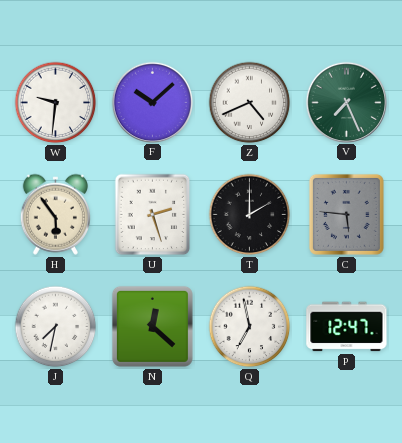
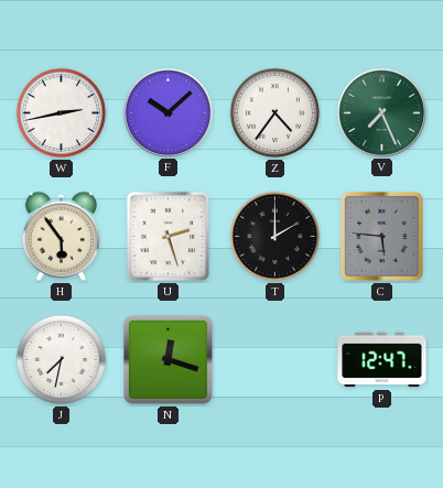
W: 9:31 -> 2:43
Z: 4:41 -> 4:36
N: 12:22 -> 12:18
Q: 6:58 -> none
